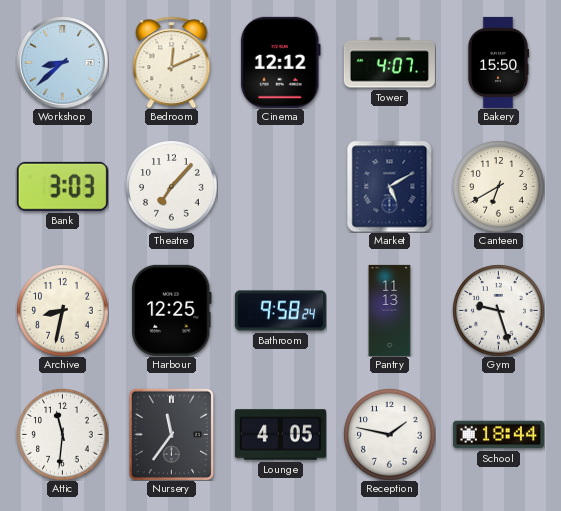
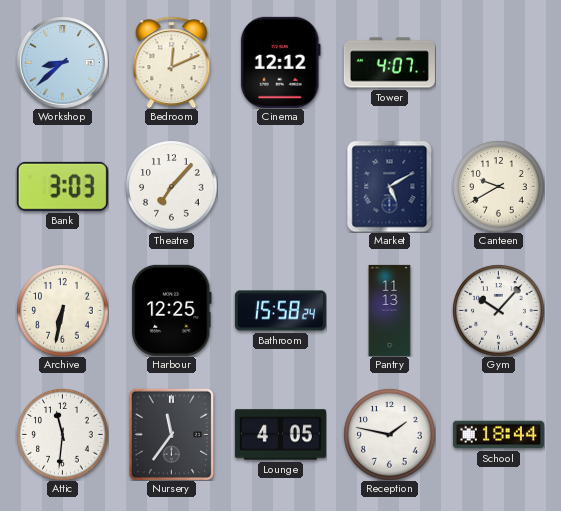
Bakery: 15:50 -> none
Canteen: 6:40 -> 9:40
Archive: 8:32 -> 6:32
Bathroom: 9:58 -> 15:58
Gym: 9:27 -> 10:07
